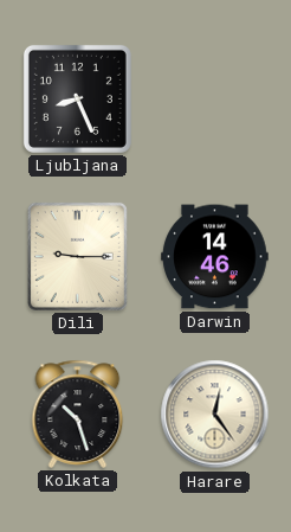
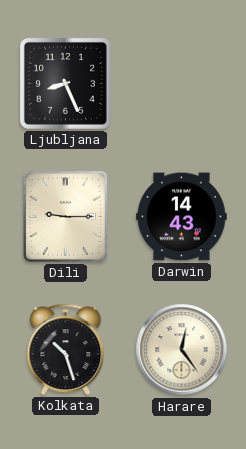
Darwin: 14:46 -> 14:43
